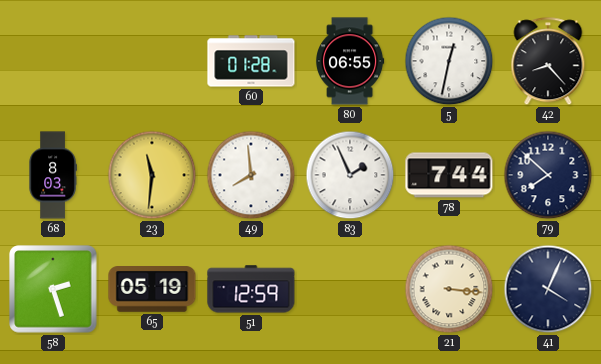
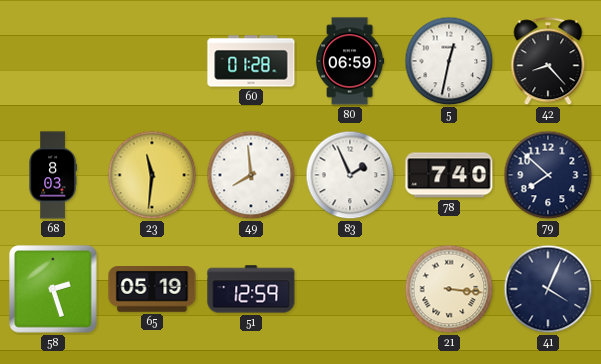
80: 06:55 -> 06:59
78: 7:44 -> 7:40
